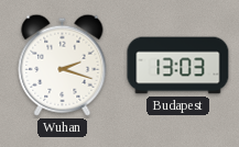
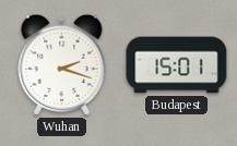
Budapest: 13:03 -> 15:01
